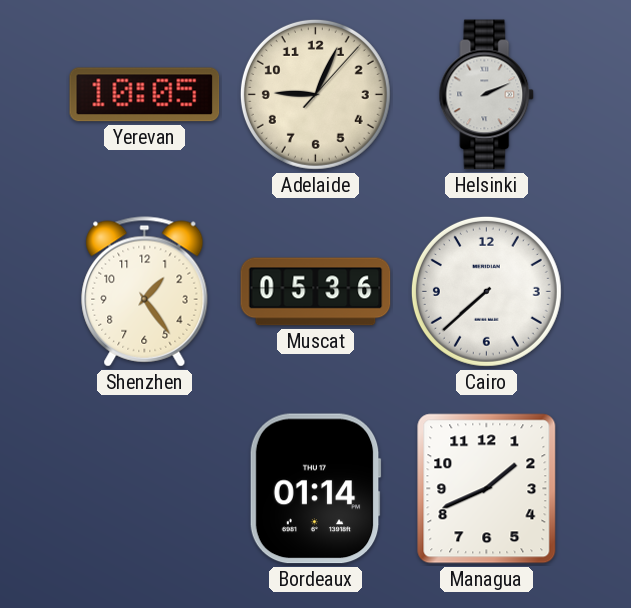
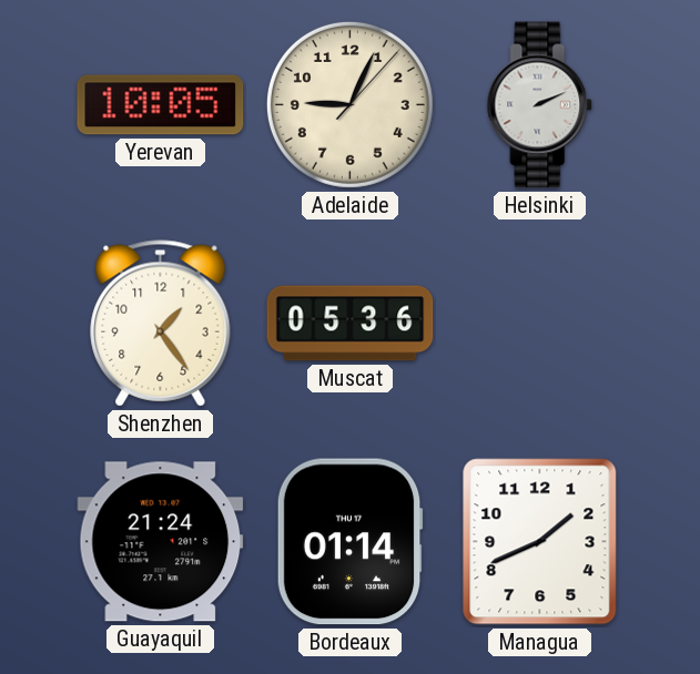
Cairo: 7:38 -> none
Guayaquil: none -> 21:24
